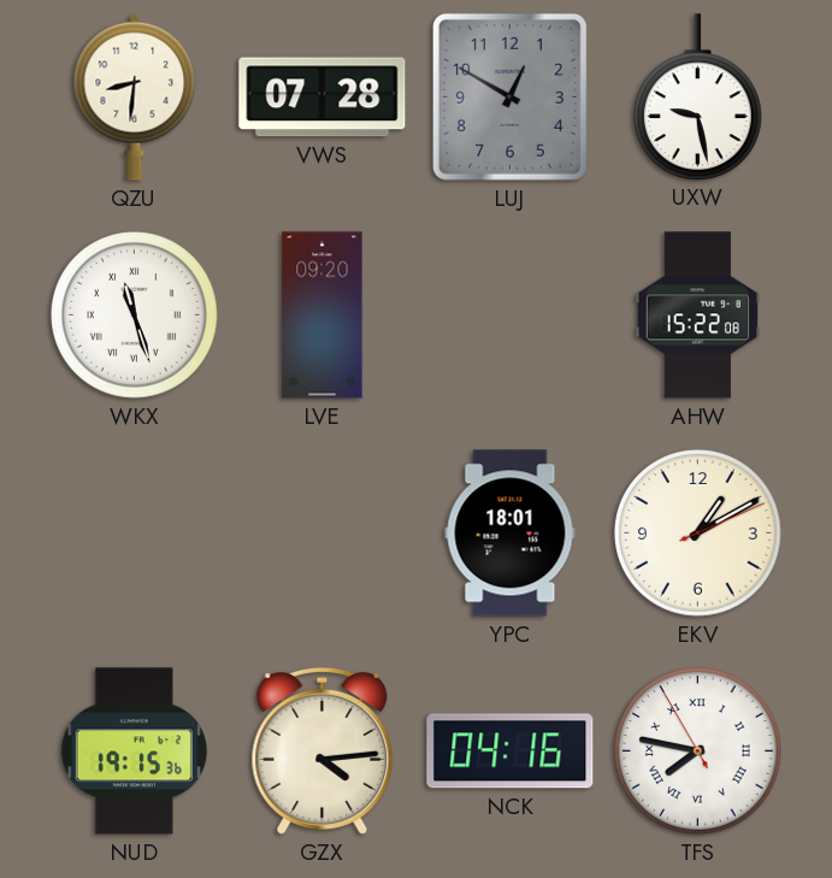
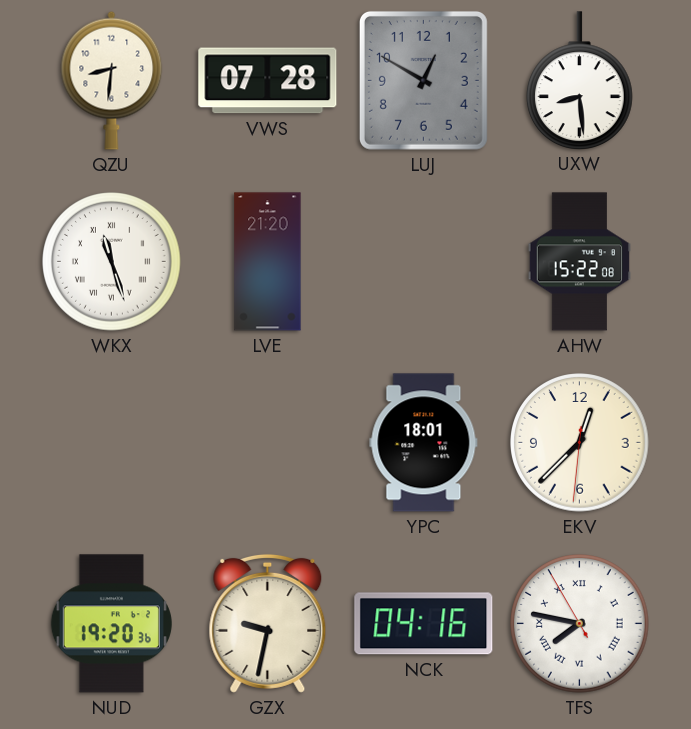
UXW: 9:28 -> 8:29
LVE: 09:20 -> 21:20
EKV: 1:10 -> 12:37
NUD: 19:15 -> 19:20
GZX: 4:14 -> 9:32
